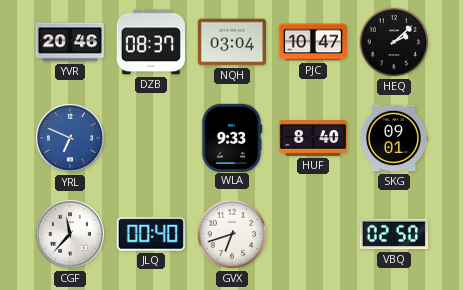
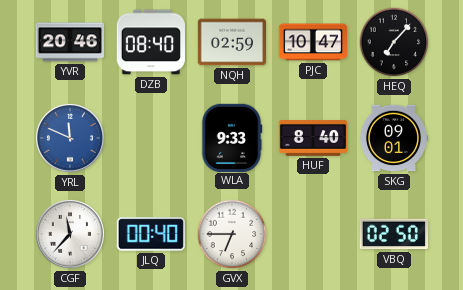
DZB: 08:37 -> 08:40
NQH: 03:04 -> 02:59
HEQ: 2:08 -> 7:07
YRL: 6:49 -> 11:49
GVX: 6:42 -> 6:45
